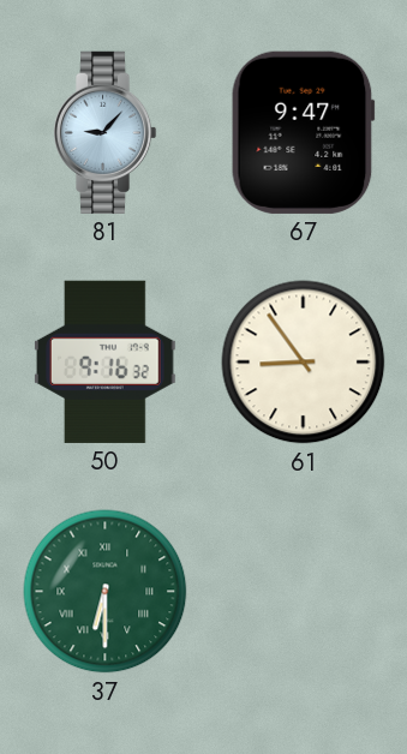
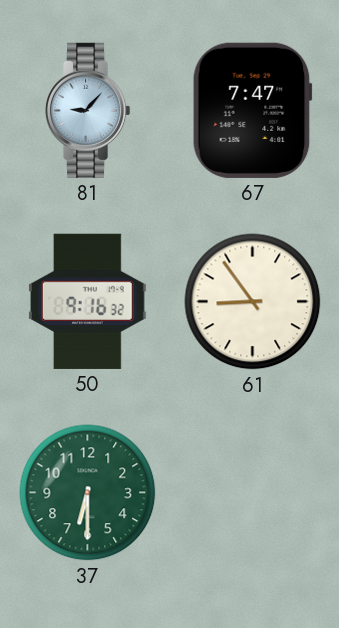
67: 9:47 -> 7:47
37 numerals: Roman -> Arabic
